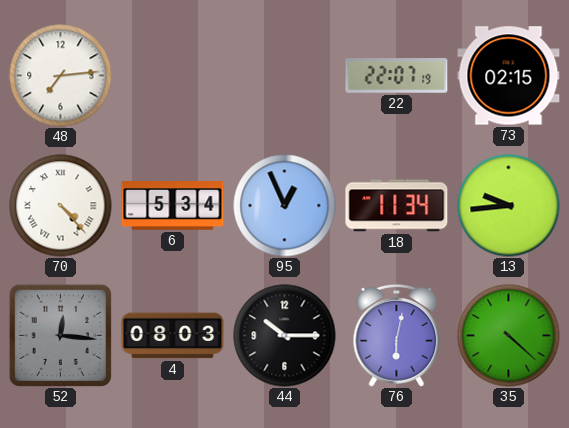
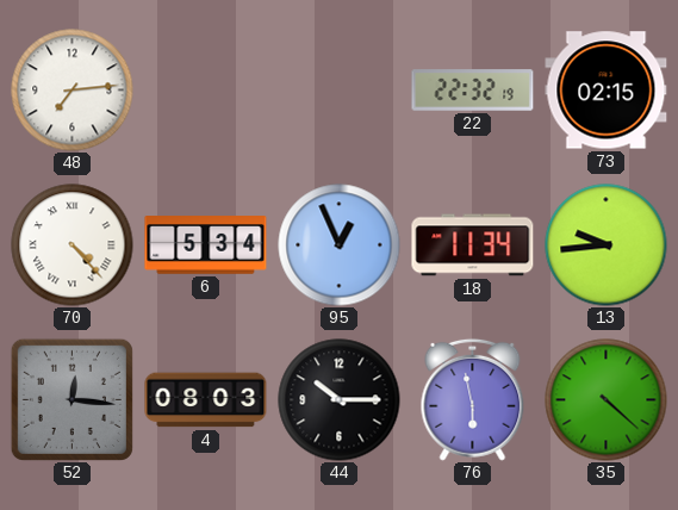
22: 22:07 -> 22:32
76: 6:02 -> 5:58
